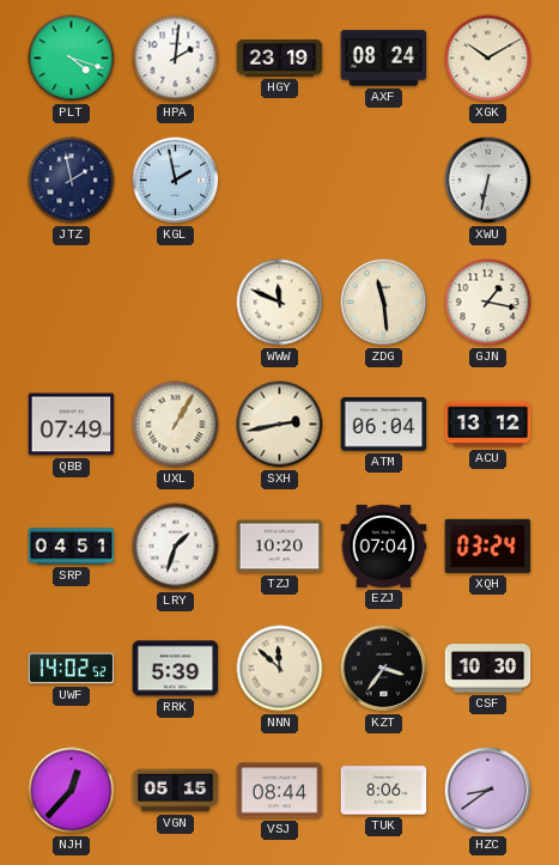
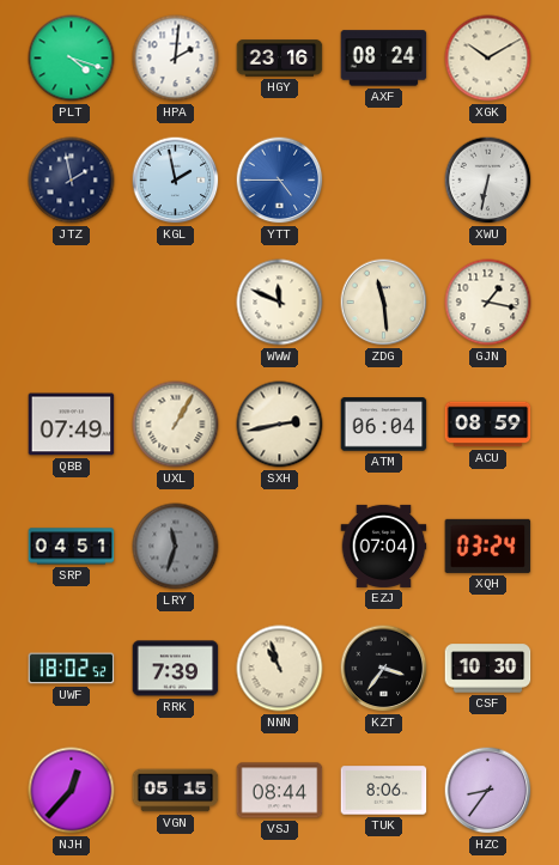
HGY: 23:19 -> 23:16
YTT: none -> 4:45
ACU: 13:12 -> 08:59
LRY: 1:33 -> 11:33
LRY dial: white -> grey
TZJ: 10:20 -> none
UWF: 14:02 -> 18:02
RRK: 5:39 -> 7:39
NNN: 11:52 -> 10:57
HZC: 8:39 -> 8:36
